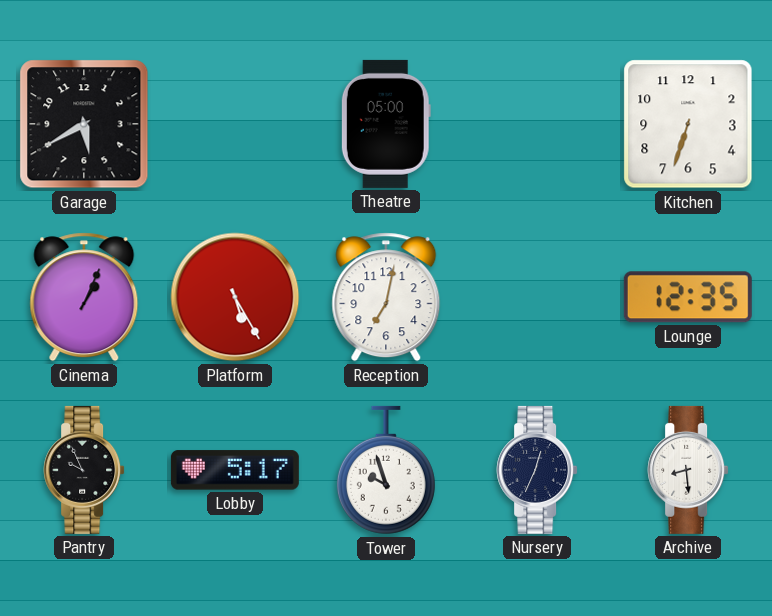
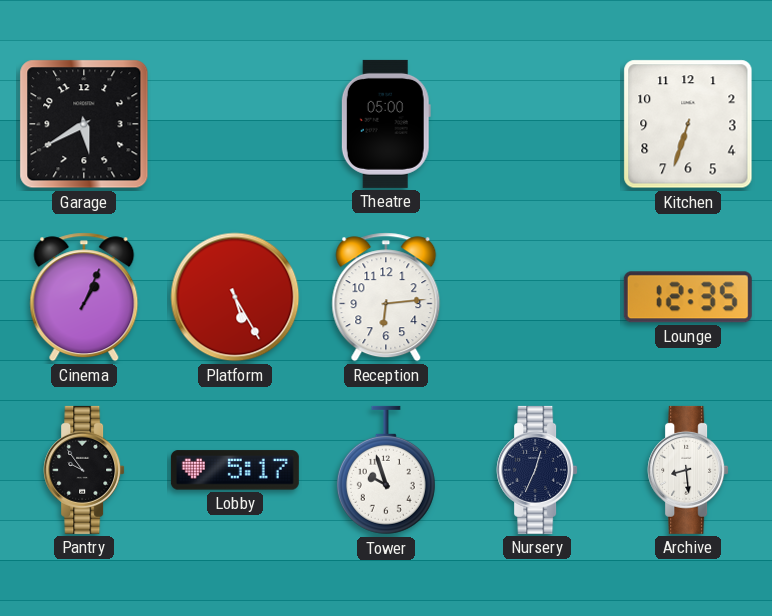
Reception: 7:02 -> 6:14
Pantry: 9:56 -> 9:54
